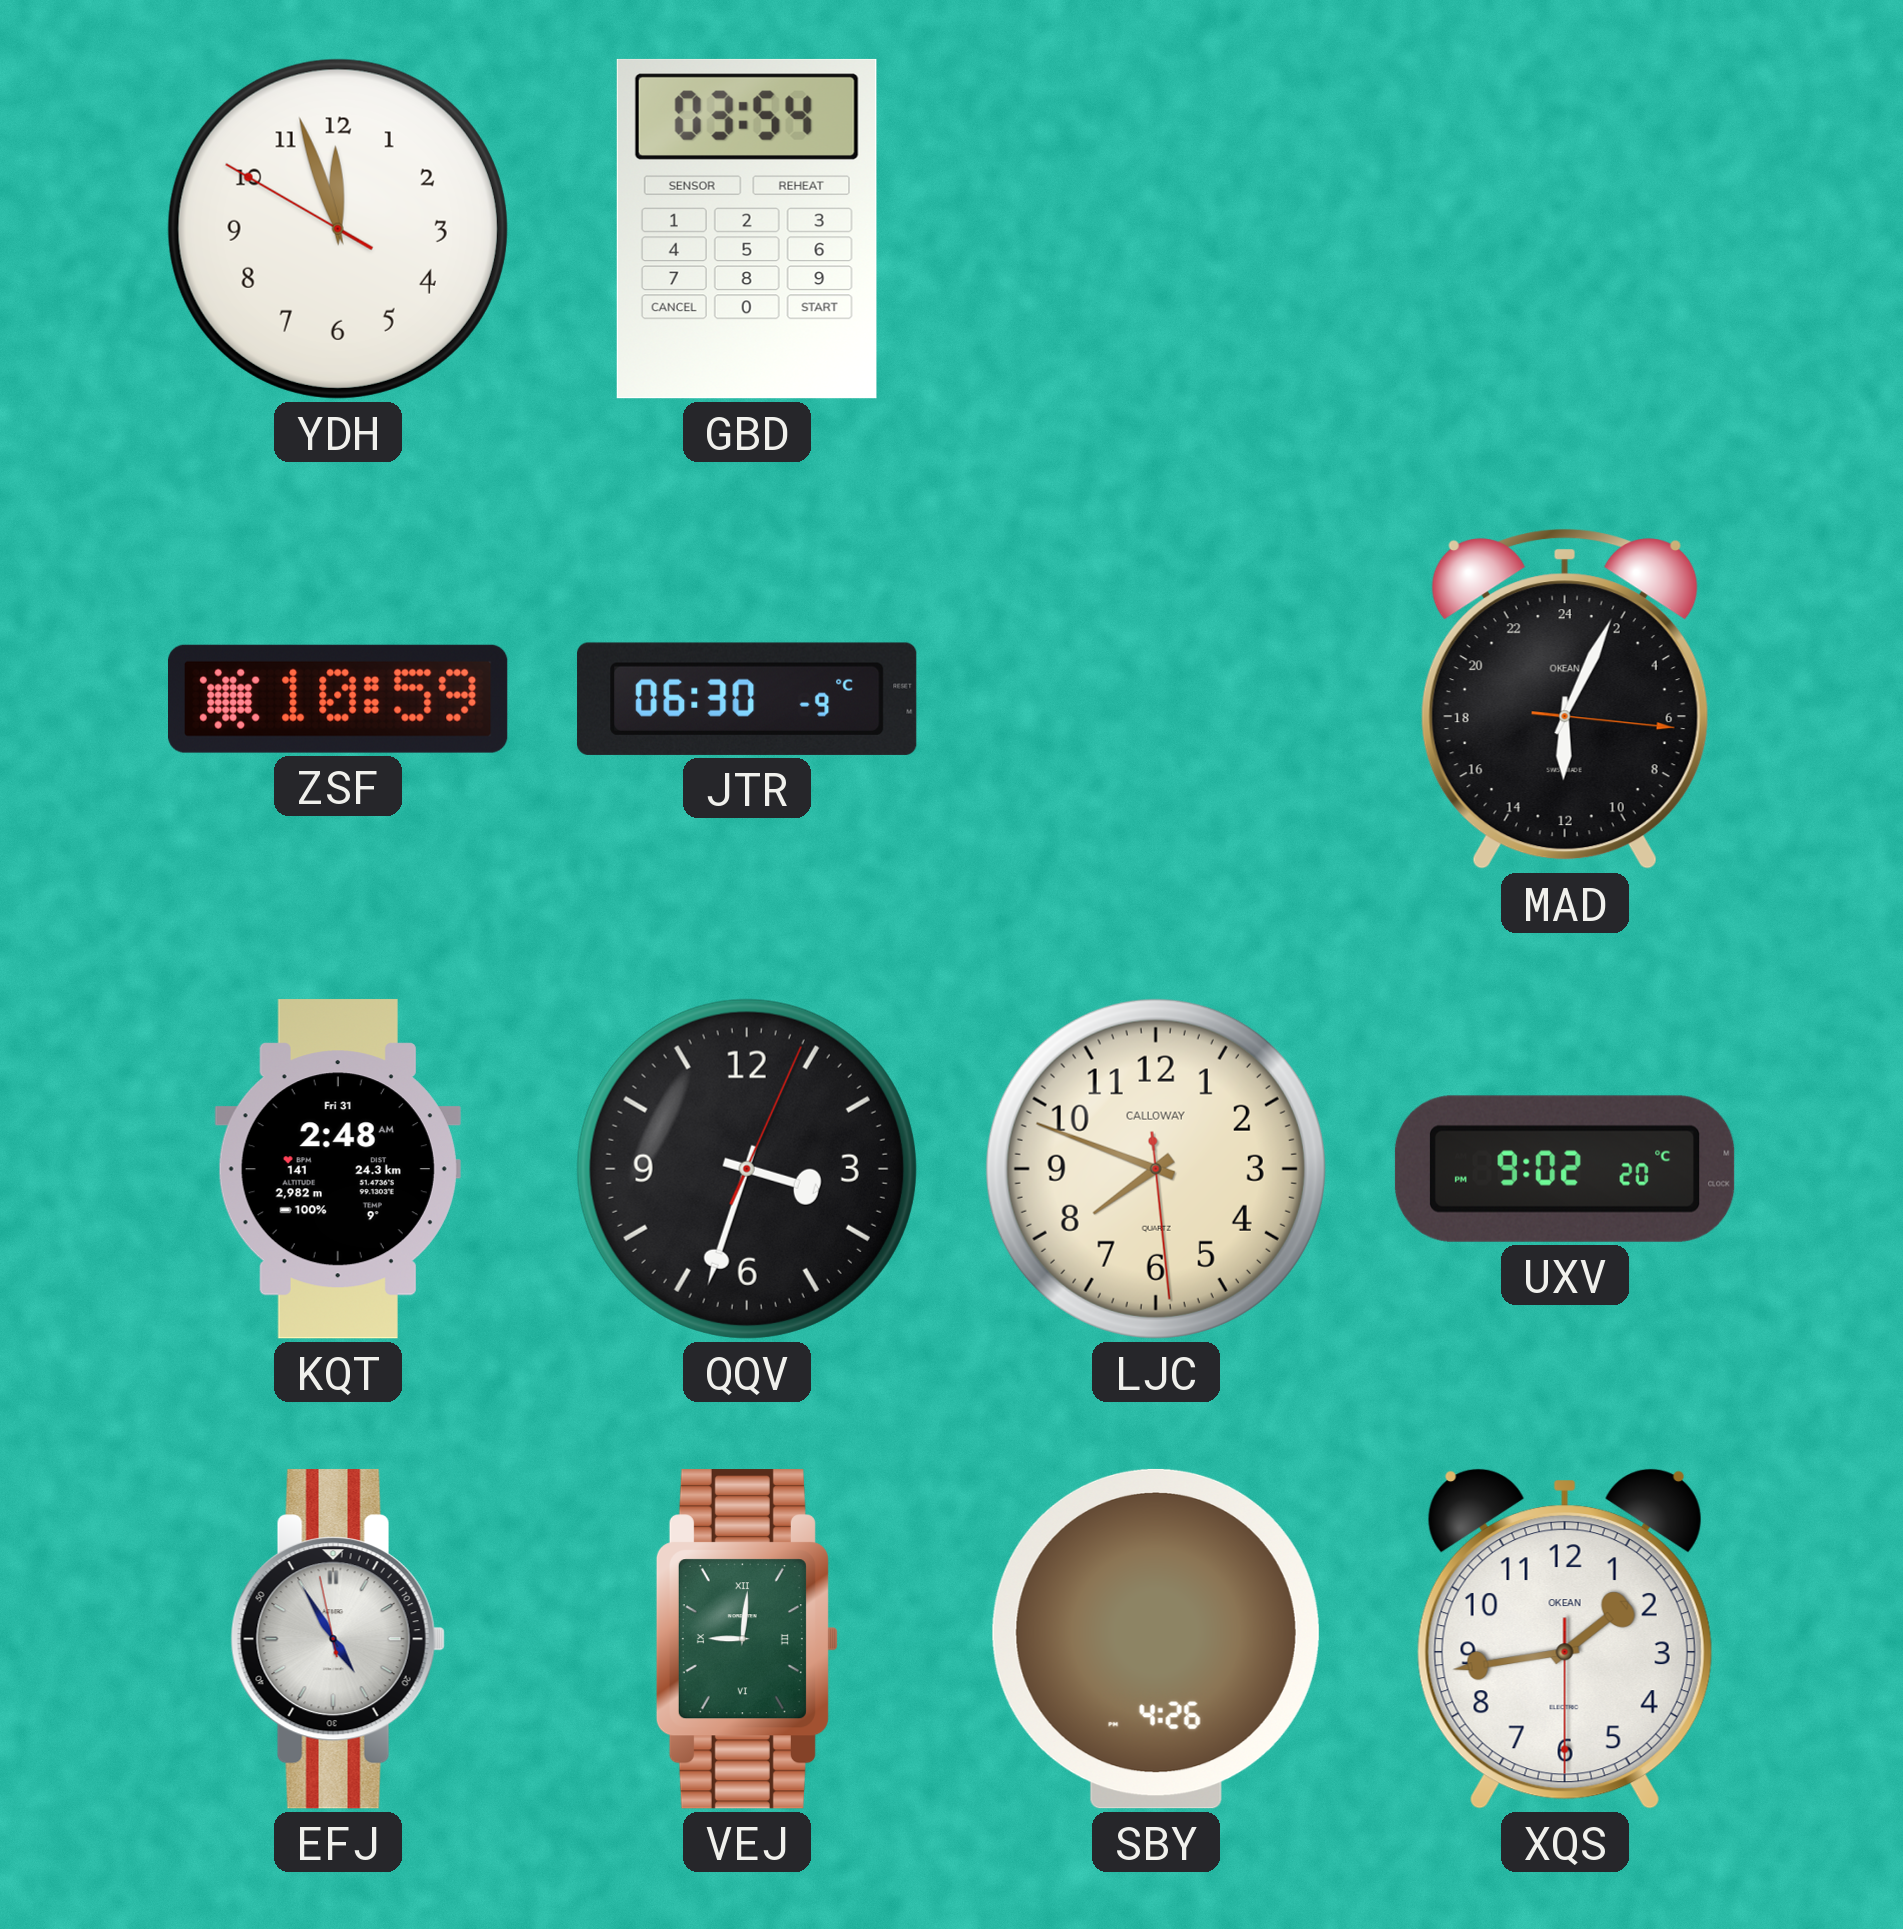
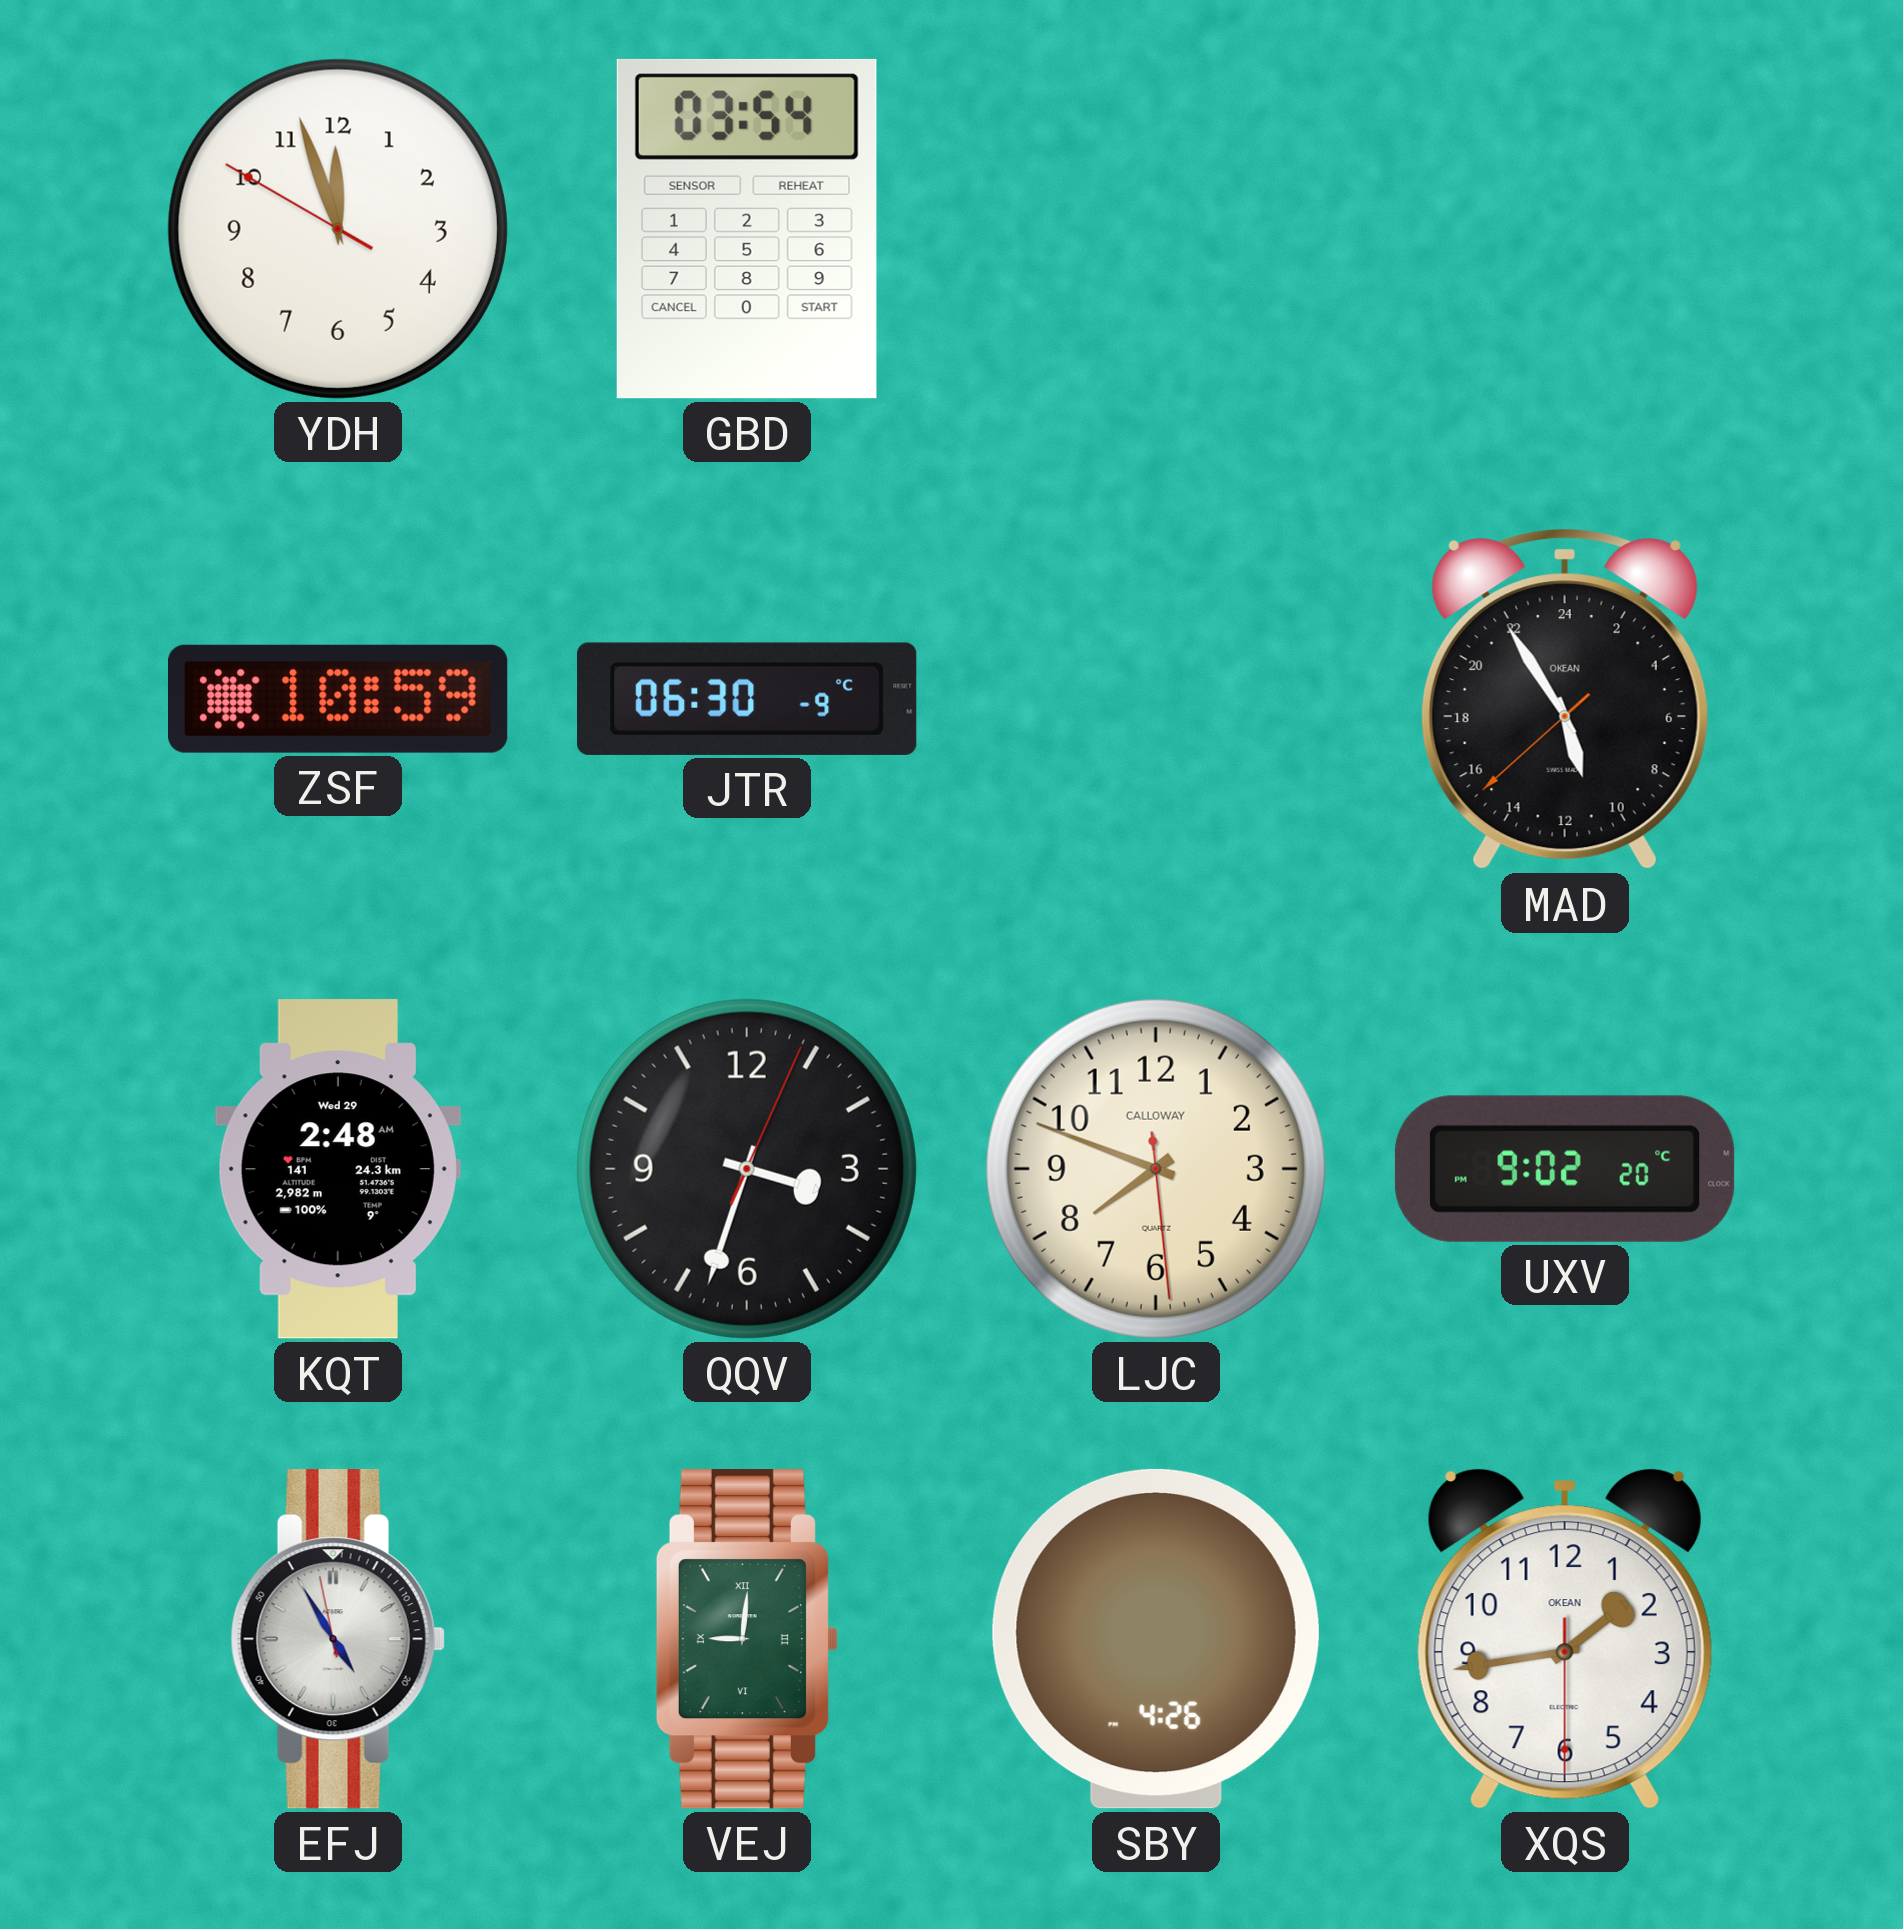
MAD: 12:04 -> 10:54
KQT date: Fri 31 -> Wed 29
